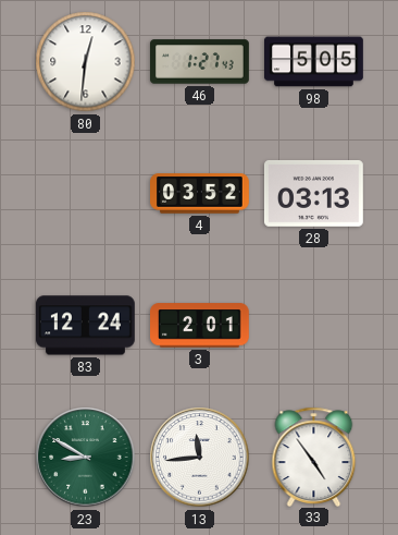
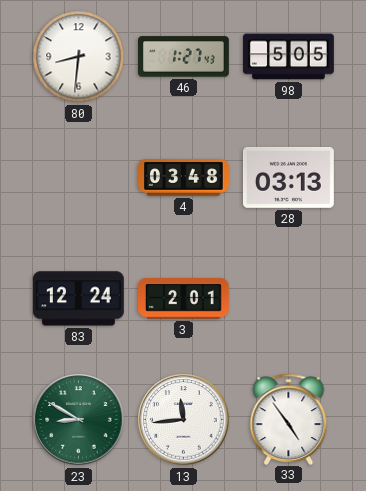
80: 12:31 -> 8:31
4: 03:52 -> 03:48
